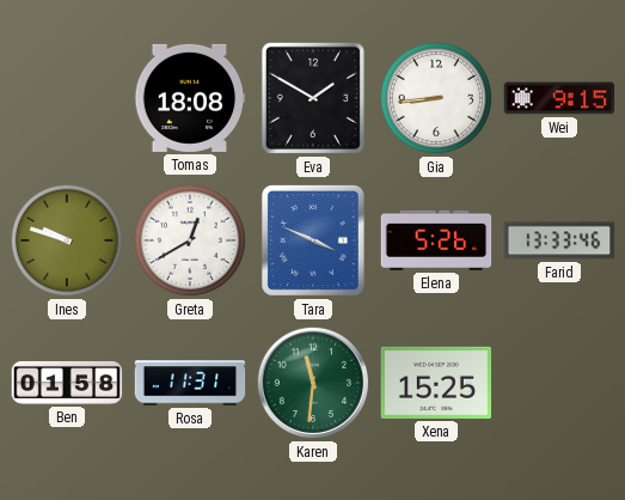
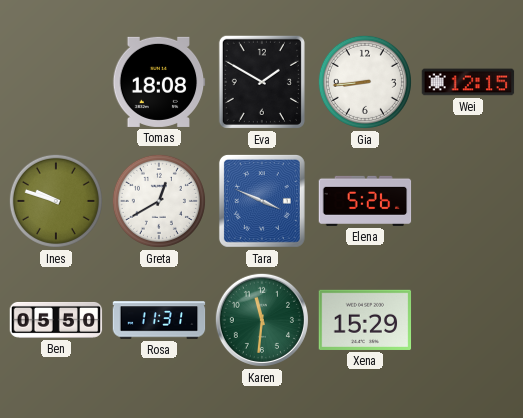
Wei: 9:15 -> 12:15
Farid: 13:33 -> none
Ben: 01:58 -> 05:50
Xena: 15:25 -> 15:29
